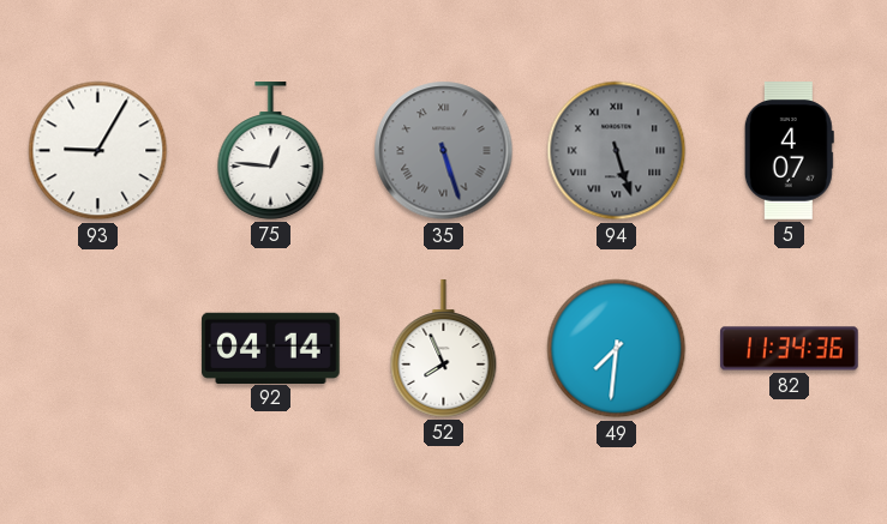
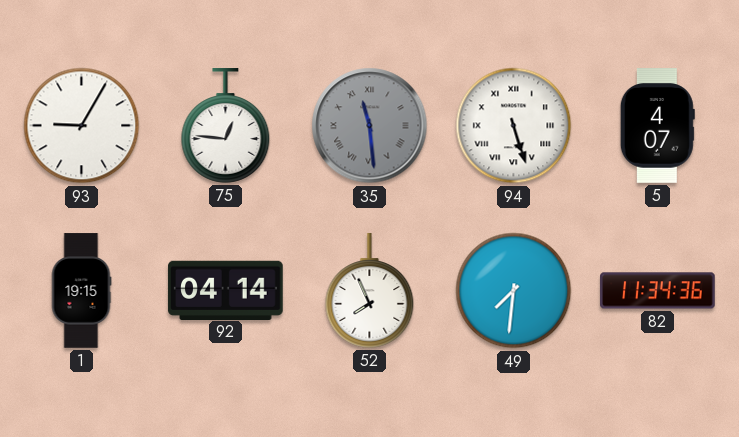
35: 5:27 -> 11:29
94 dial: grey -> white
1: none -> 19:15
